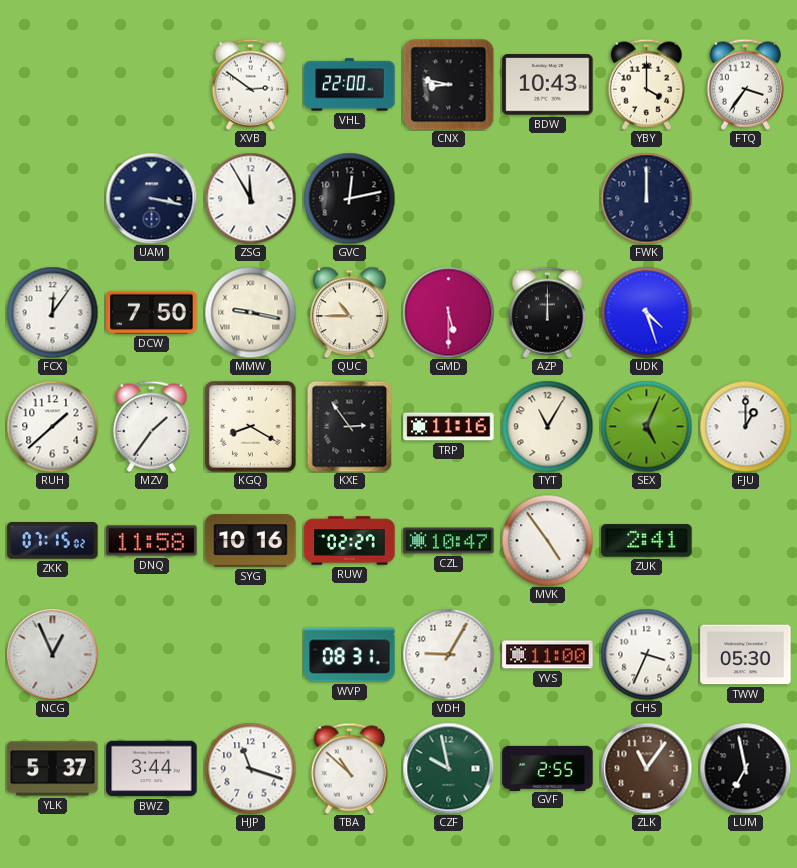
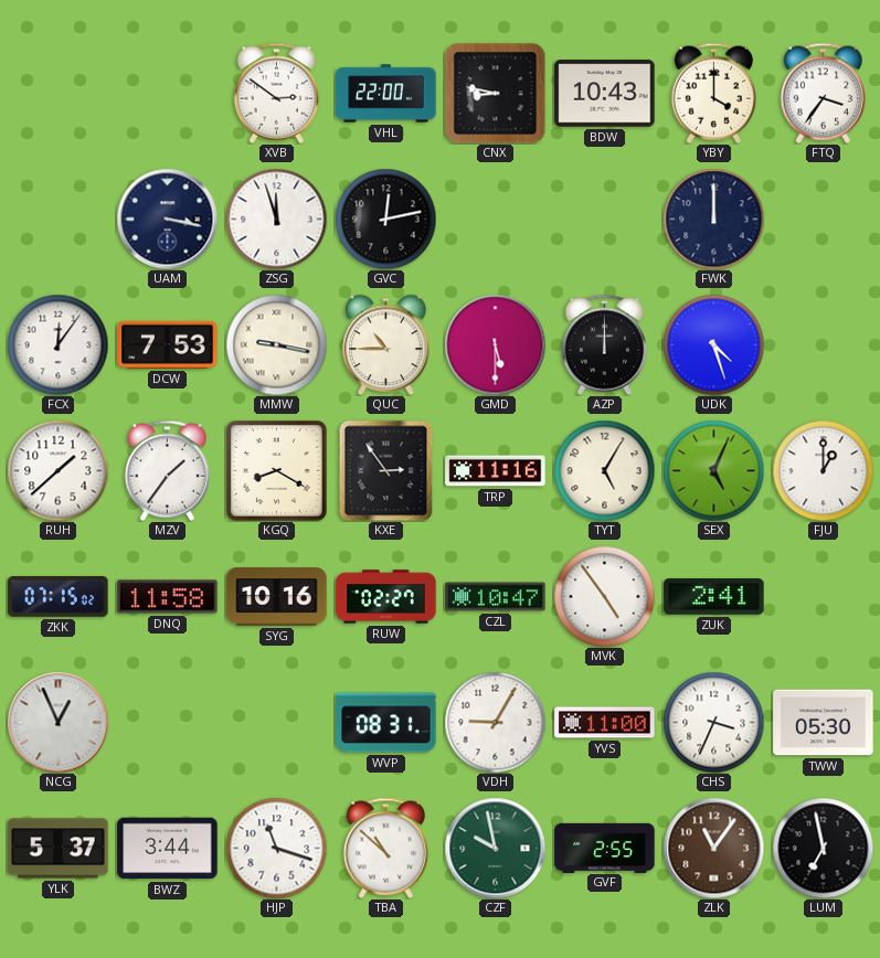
ZSG: 11:55 -> 11:57
DCW: 7:50 -> 7:53
TYT: 11:05 -> 5:05
